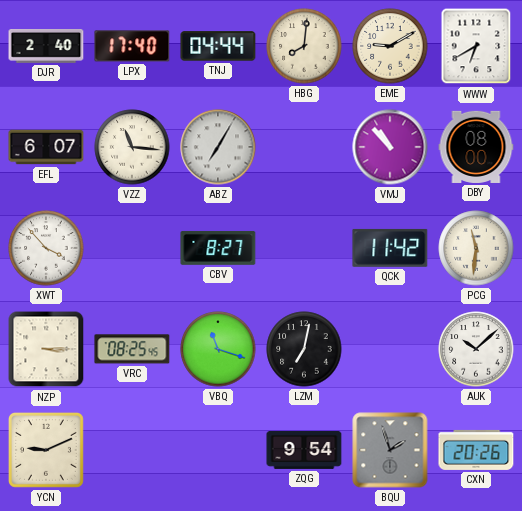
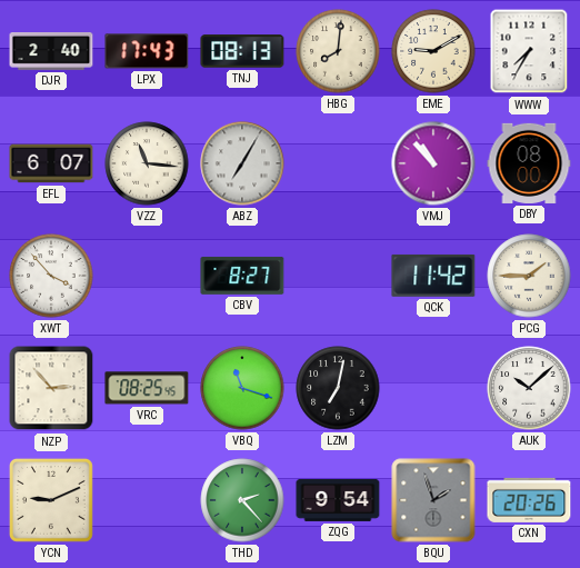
LPX: 17:40 -> 17:43
TNJ: 04:44 -> 08:13
WWW: 6:40 -> 7:35
PCG: 11:31 -> 1:45
NZP: 3:15 -> 2:53
THD: none -> 2:23
